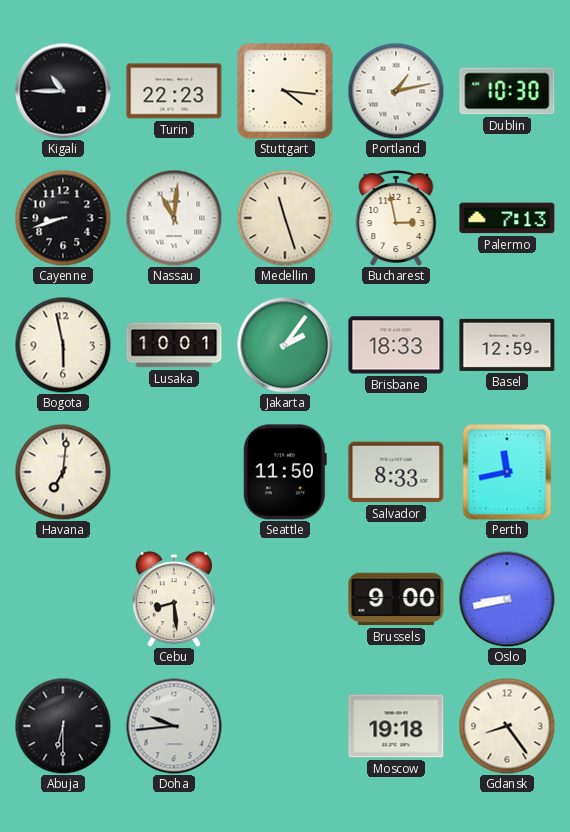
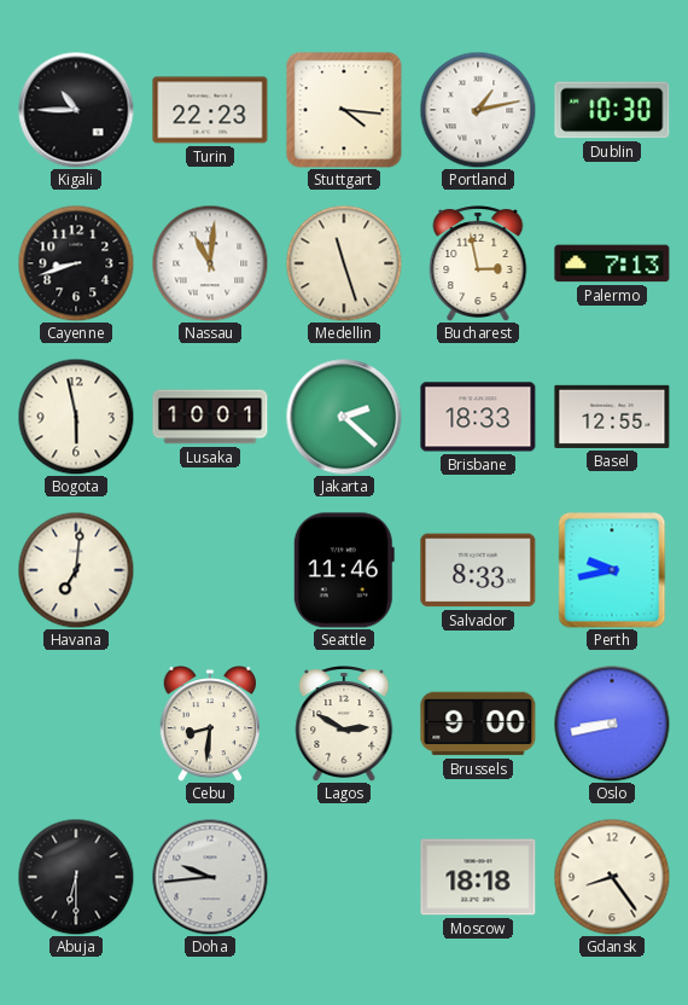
Jakarta: 2:06 -> 2:22
Basel: 12:59 -> 12:55
Seattle: 11:50 -> 11:46
Perth: 11:43 -> 9:43
Cebu: 8:29 -> 8:31
Lagos: none -> 2:50
Moscow: 19:18 -> 18:18
